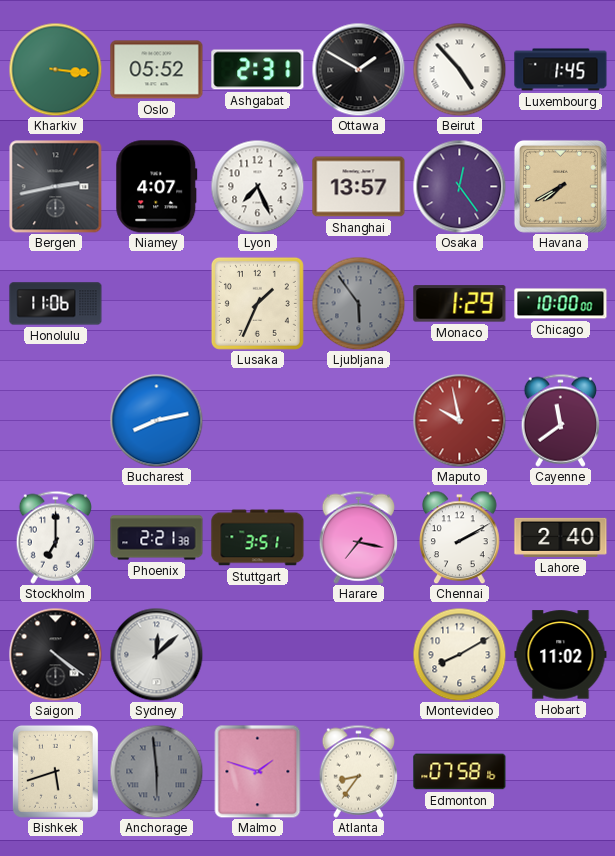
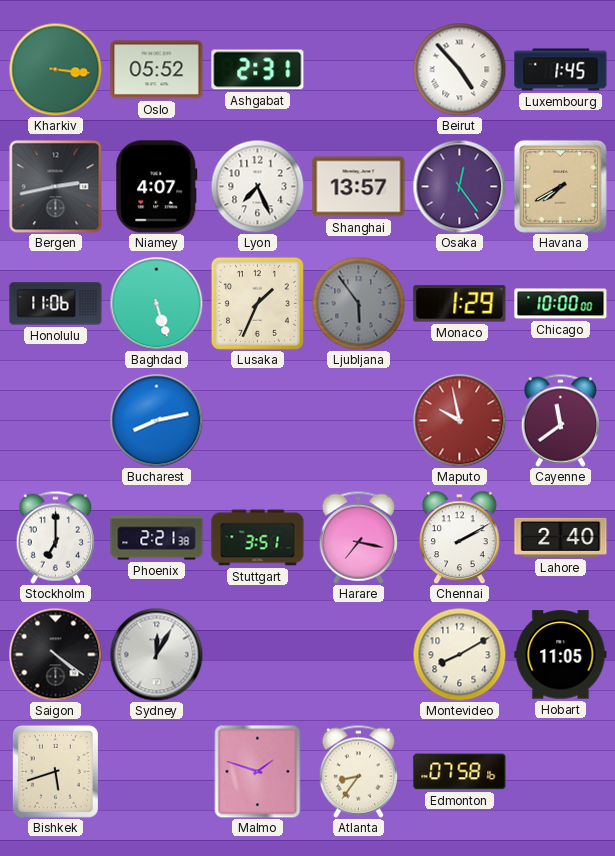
Ottawa: 1:50 -> none
Baghdad: none -> 5:27
Sydney: 12:08 -> 12:05
Hobart: 11:02 -> 11:05
Anchorage: 5:59 -> none
